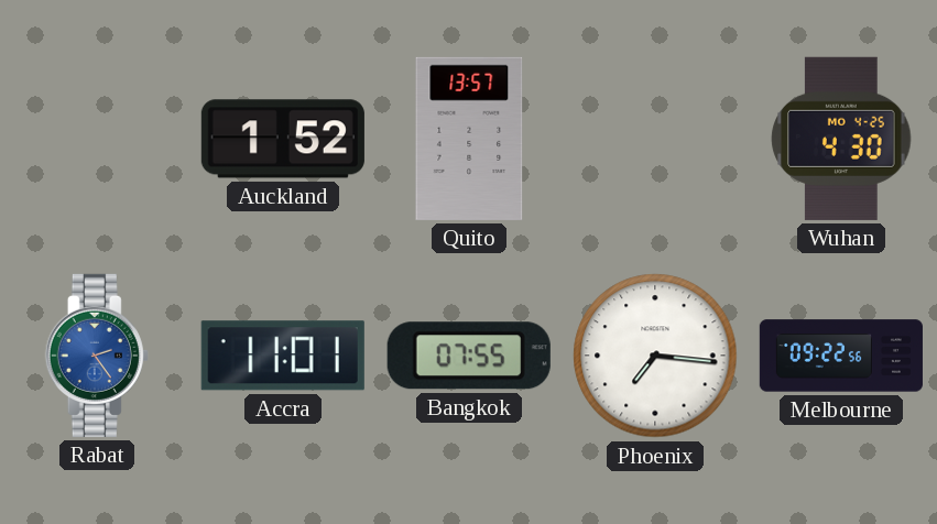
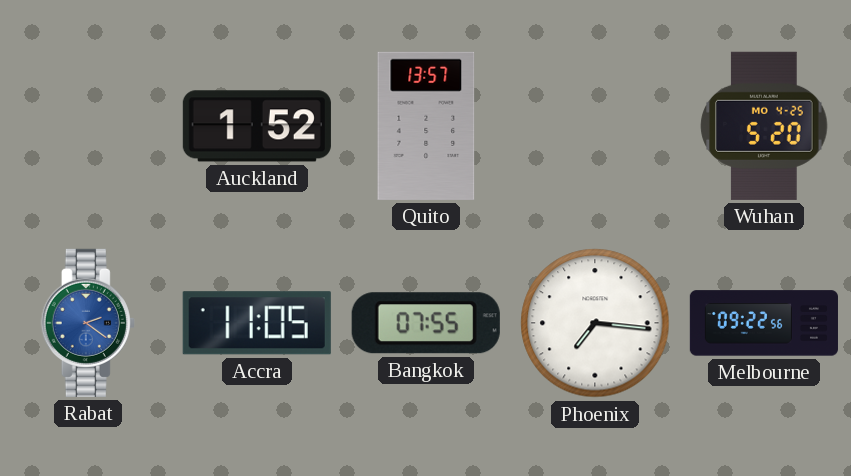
Wuhan: 4:30 -> 5:20
Rabat: 2:24 -> 2:21
Accra: 11:01 -> 11:05
